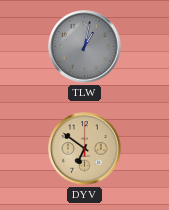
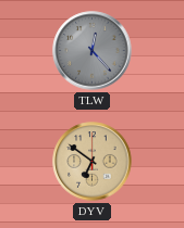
TLW: 1:02 -> 12:23
